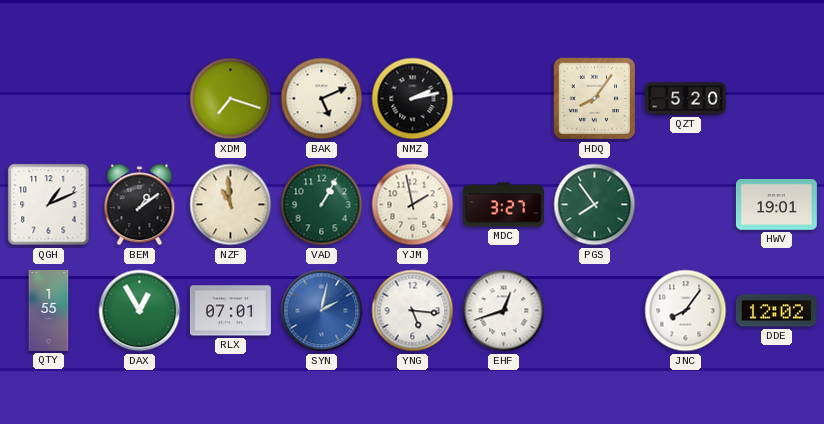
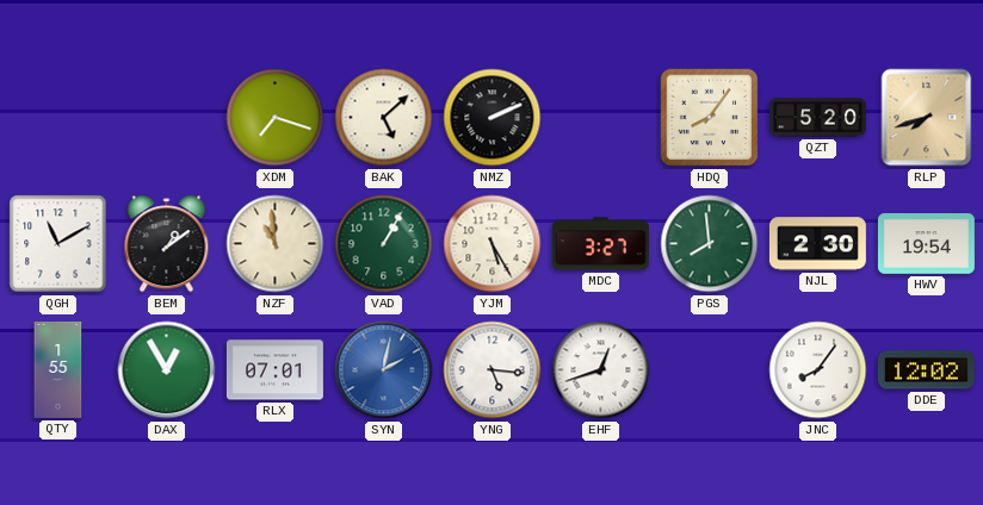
BAK: 5:11 -> 5:08
NMZ: 2:13 -> 2:11
RLP: none -> 7:42
QGH: 1:11 -> 11:10
YJM: 1:58 -> 5:25
PGS: 7:54 -> 7:59
NJL: none -> 2:30
HWV: 19:01 -> 19:54
